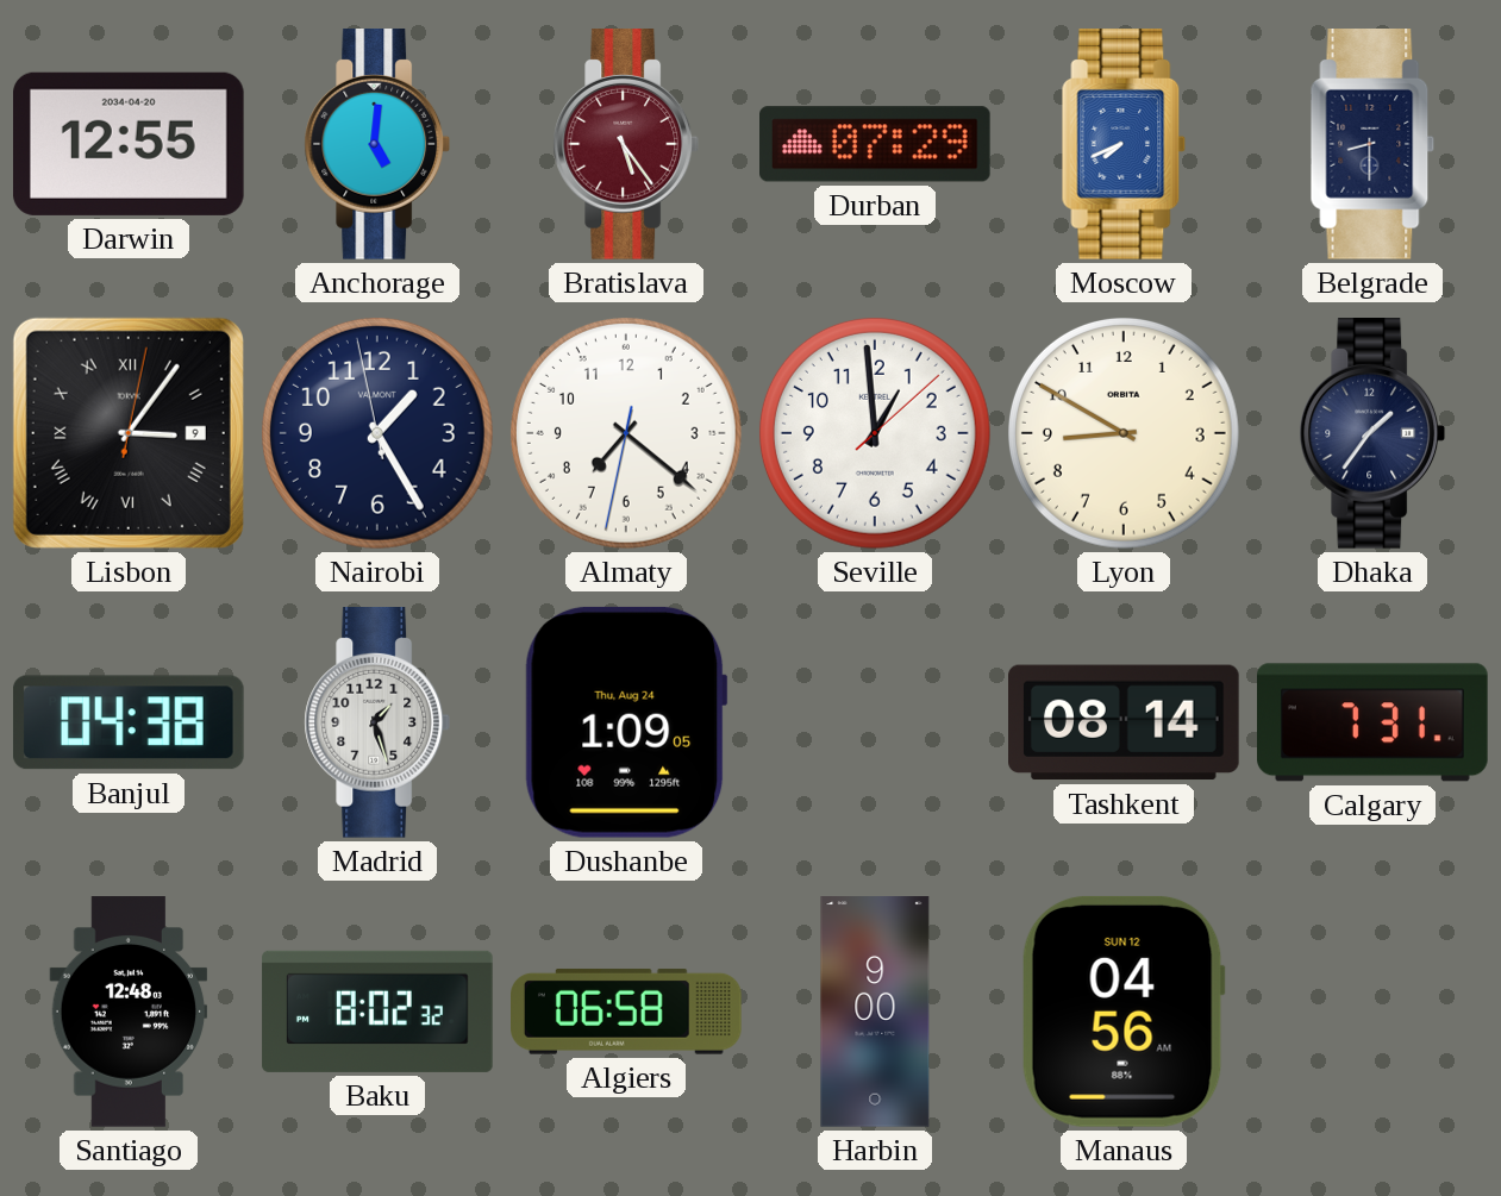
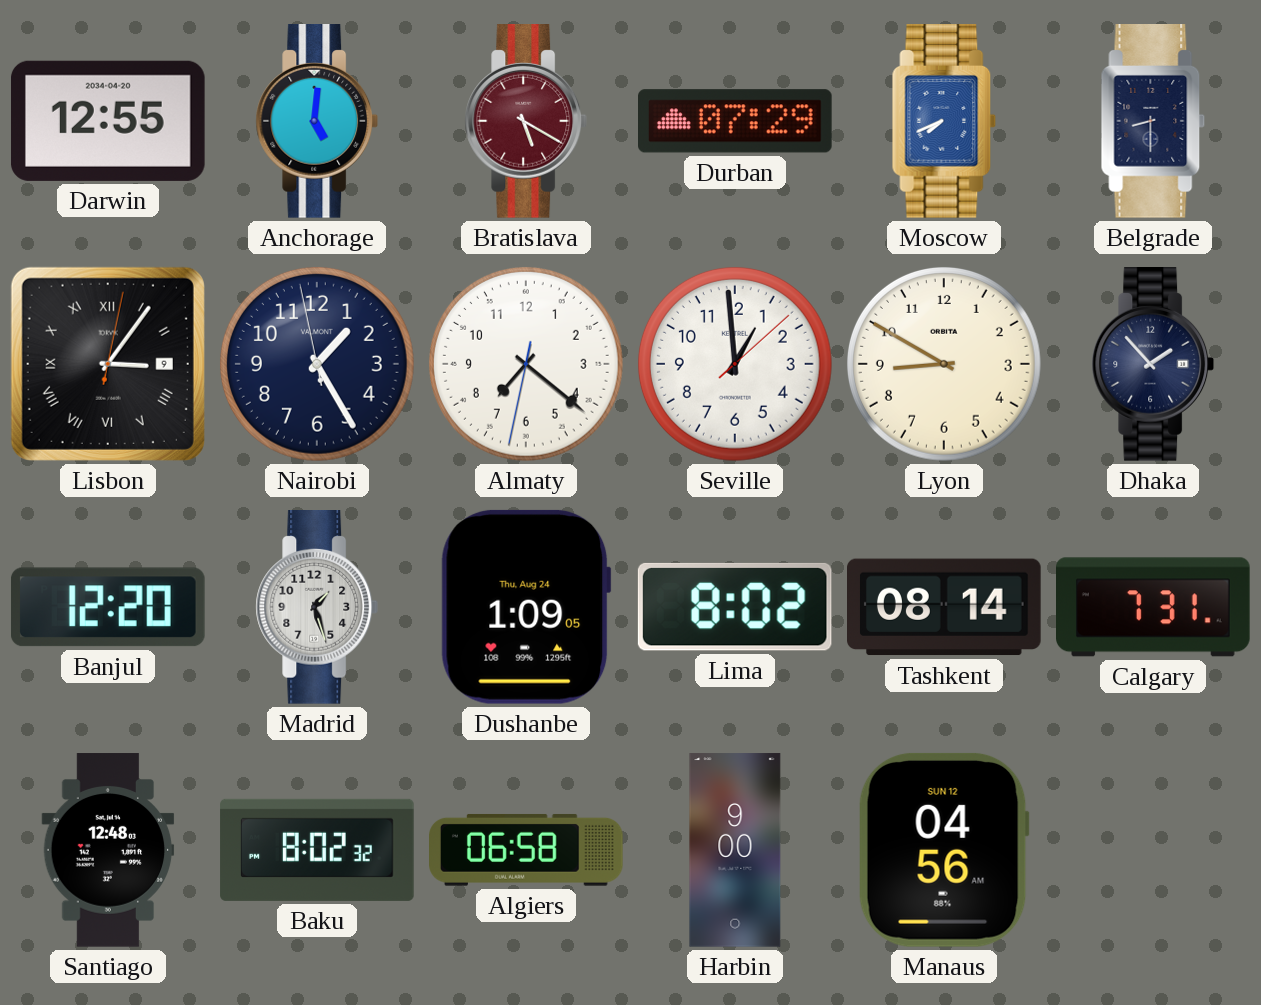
Bratislava: 5:24 -> 5:20
Dhaka: 1:36 -> 1:53
Banjul: 04:38 -> 12:20
Lima: none -> 8:02
